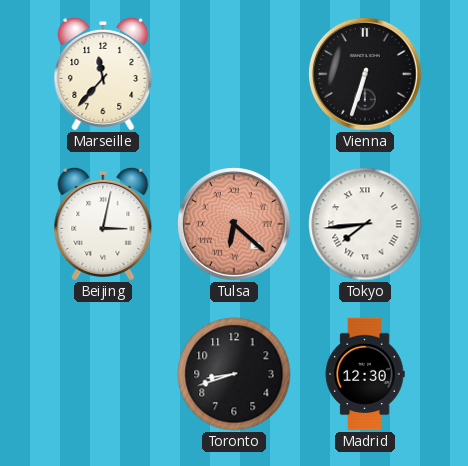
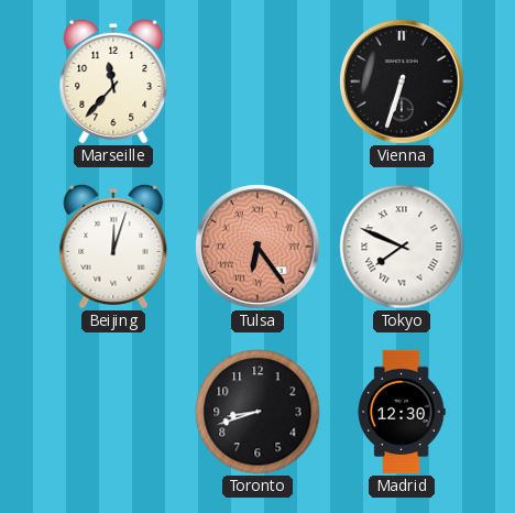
Beijing: 3:02 -> 12:03
Tulsa: 6:22 -> 6:24
Tokyo: 7:44 -> 7:49
